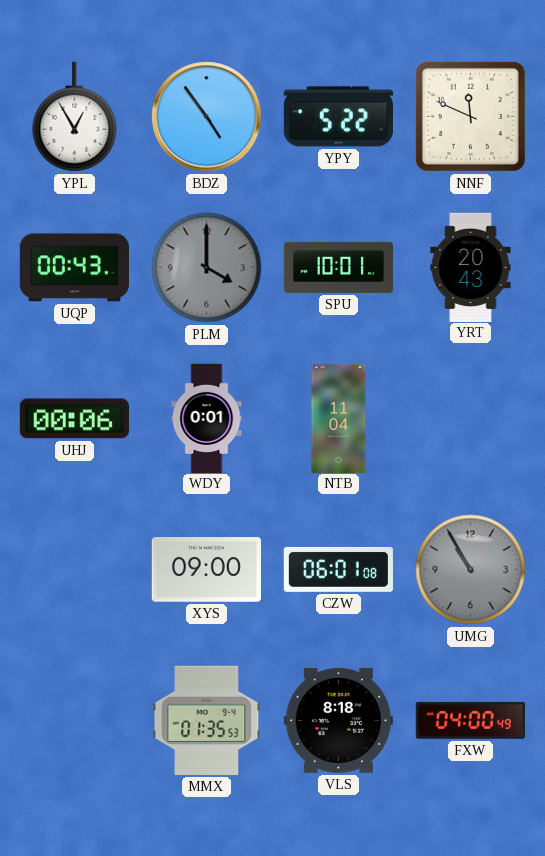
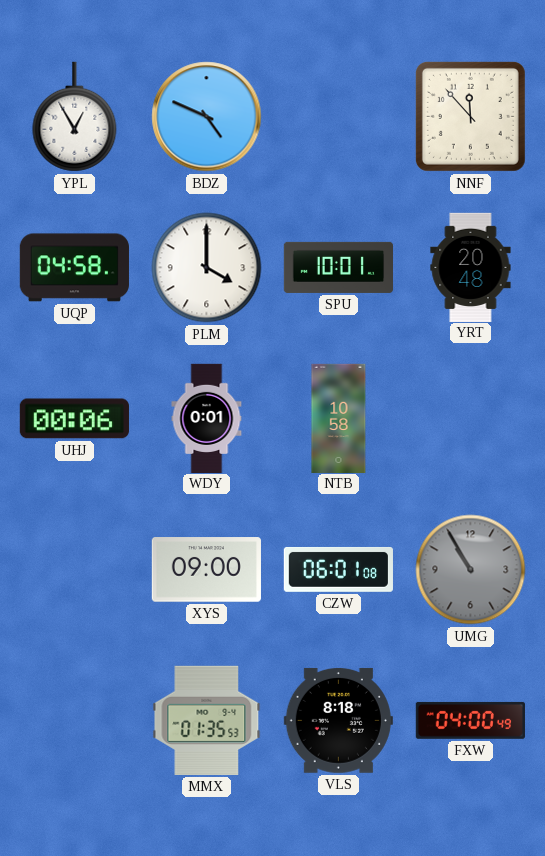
BDZ: 4:54 -> 4:49
YPY: 5:22 -> none
NNF: 11:49 -> 11:53
UQP: 00:43 -> 04:58
PLM dial: grey -> white
YRT: 20:43 -> 20:48
NTB: 11:04 -> 10:58
